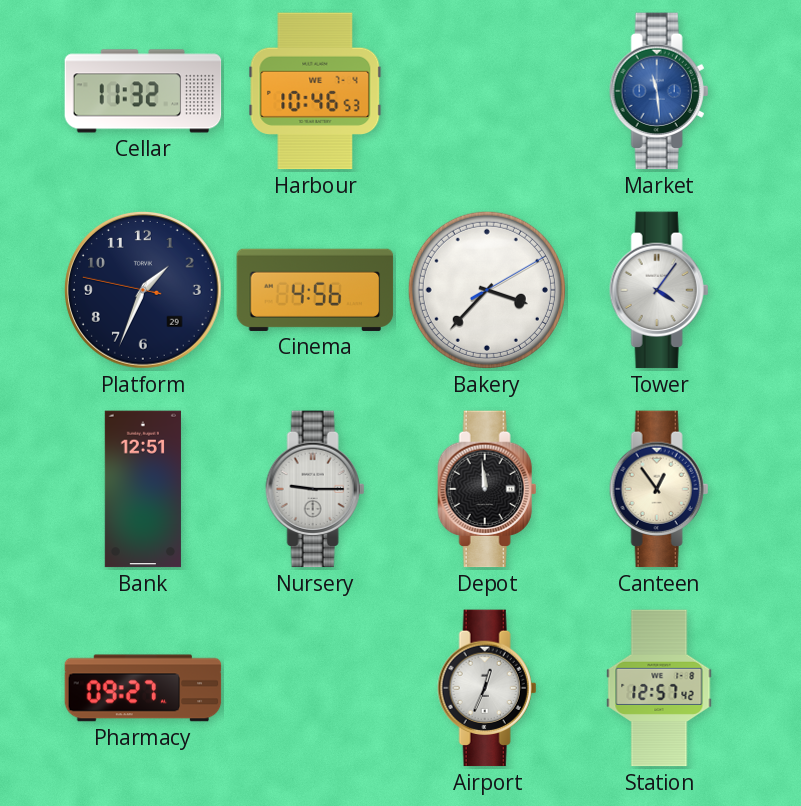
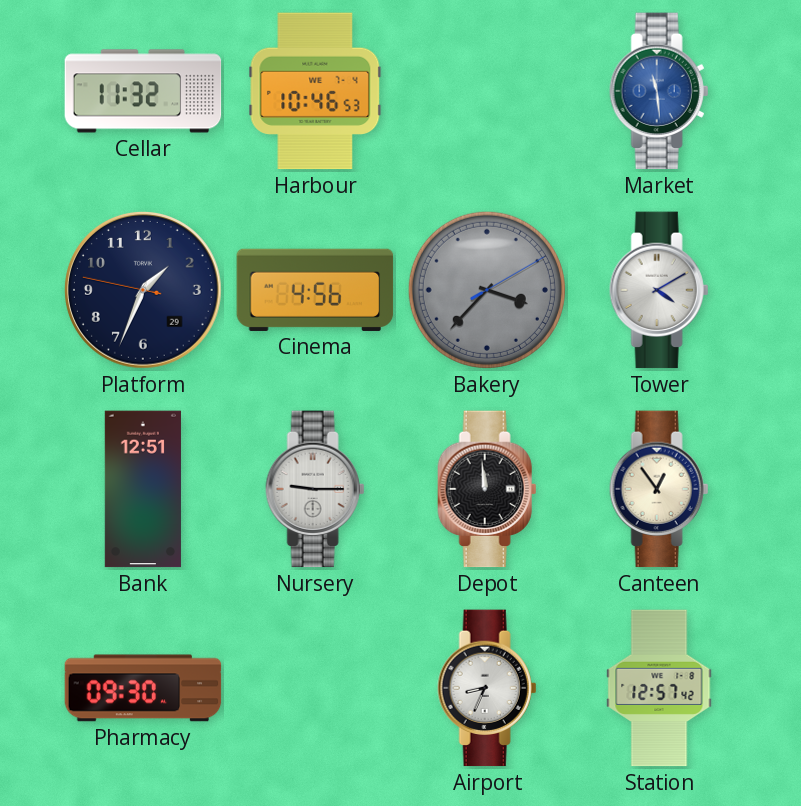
Bakery dial: white -> grey
Tower: 4:06 -> 4:10
Pharmacy: 09:27 -> 09:30
Airport: 12:34 -> 8:34
